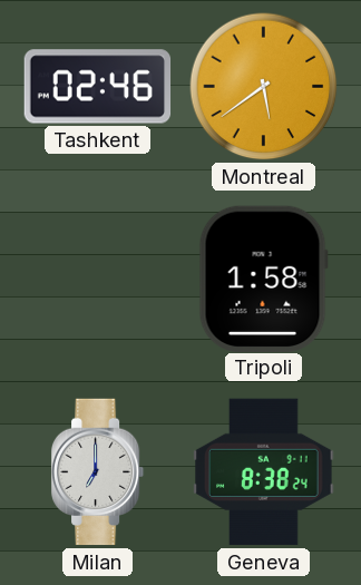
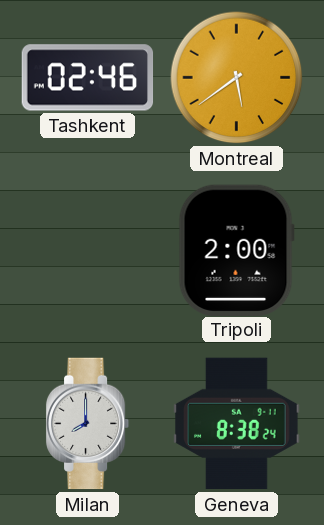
Tripoli: 1:58 -> 2:00
Milan: 7:00 -> 8:00
